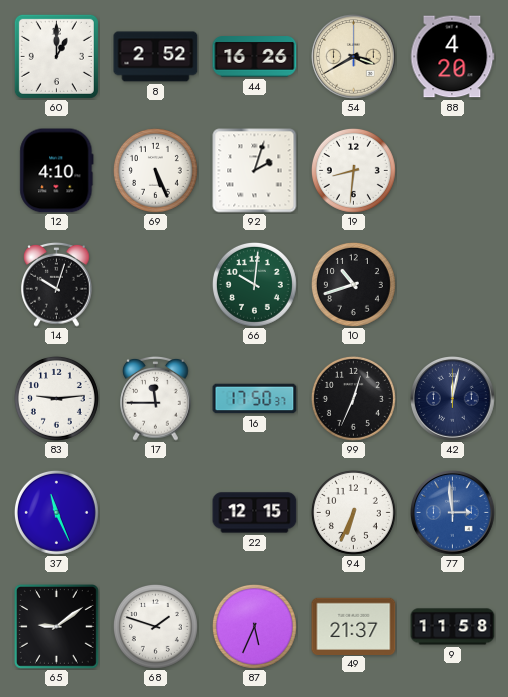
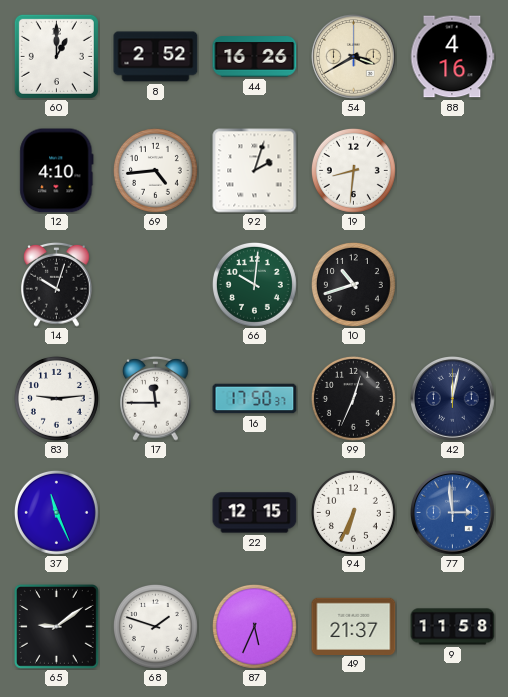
88: 4:20 -> 4:16
69: 5:26 -> 4:44
